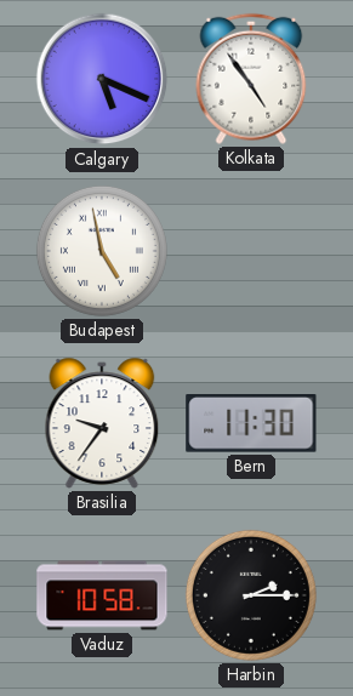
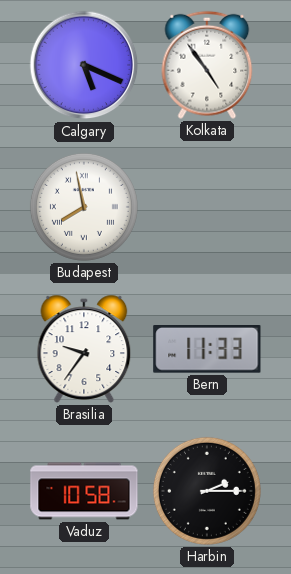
Budapest: 4:58 -> 7:58
Bern: 11:30 -> 11:33
